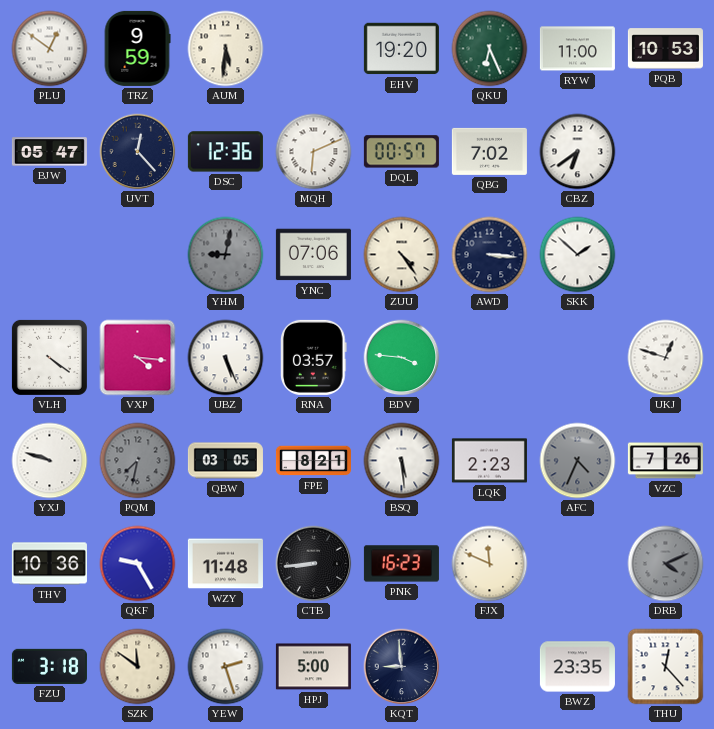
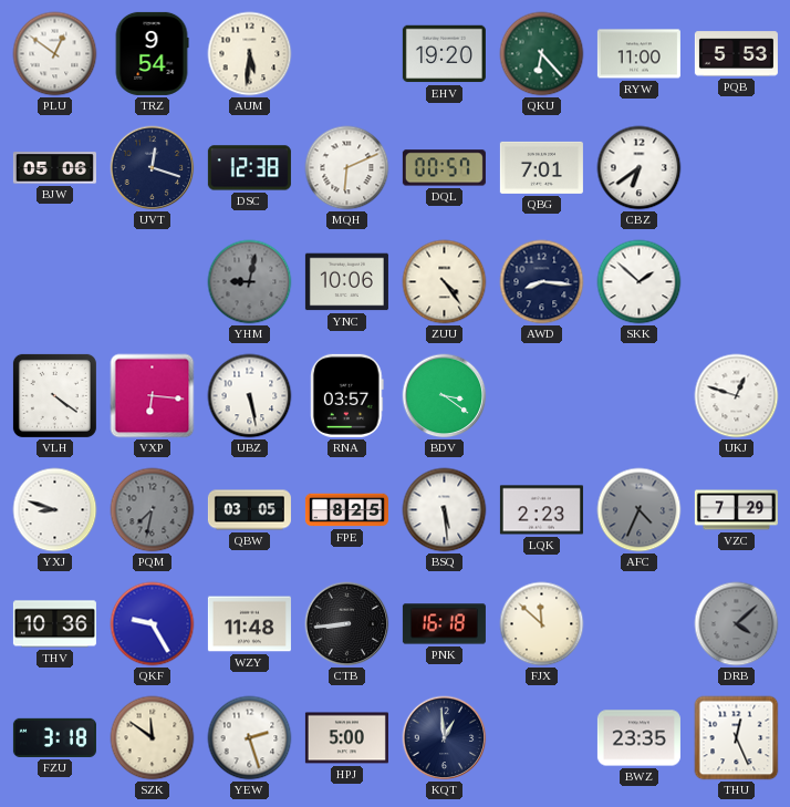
TRZ: 9:59 -> 9:54
QKU: 6:26 -> 6:23
PQB: 10:53 -> 5:53
BJW: 05:47 -> 05:06
UVT: 12:23 -> 12:18
DSC: 12:36 -> 12:38
QBG: 7:02 -> 7:01
YNC: 07:06 -> 10:06
AWD: 3:16 -> 8:16
VXP: 4:16 -> 6:16
UBZ: 5:26 -> 5:28
BDV: 3:46 -> 3:21
YXJ: 9:48 -> 8:48
FPE: 8:21 -> 8:25
VZC: 7:26 -> 7:29
PNK: 16:23 -> 16:18
FJX: 11:49 -> 11:52
DRB: 4:11 -> 4:08
KQT: 8:59 -> 12:59
THU: 12:23 -> 12:26
